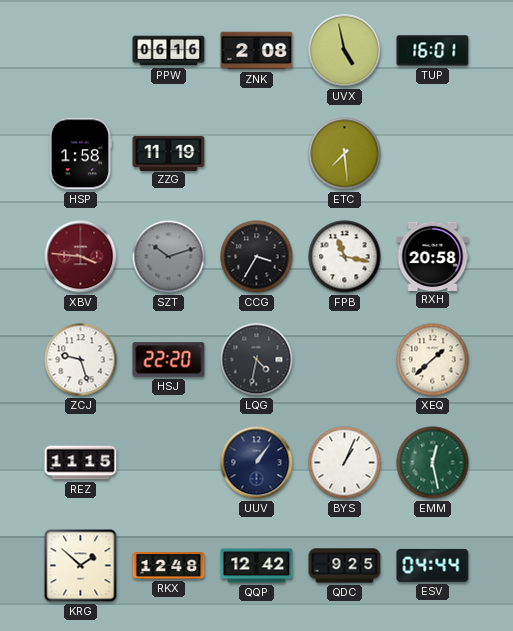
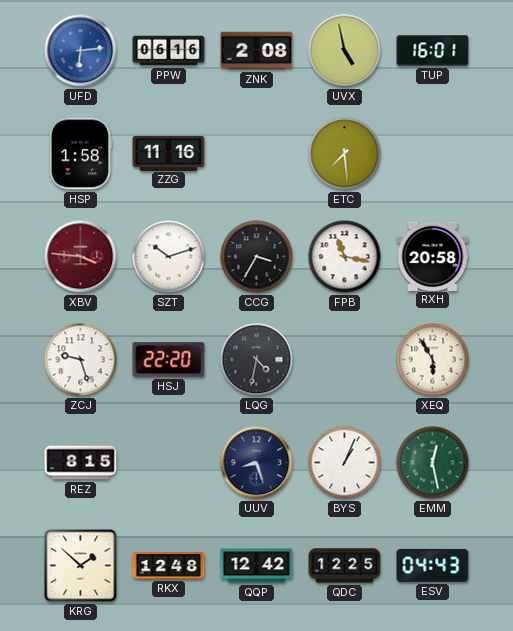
UFD: none -> 6:14
ZZG: 11:19 -> 11:16
SZT dial: grey -> white
XEQ: 1:38 -> 5:55
REZ: 11:15 -> 8:15
UUV: 1:06 -> 8:27
QDC: 9:25 -> 12:25
ESV: 04:44 -> 04:43
